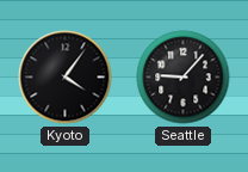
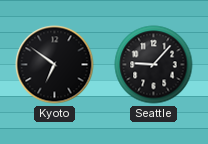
Kyoto: 4:06 -> 6:51
